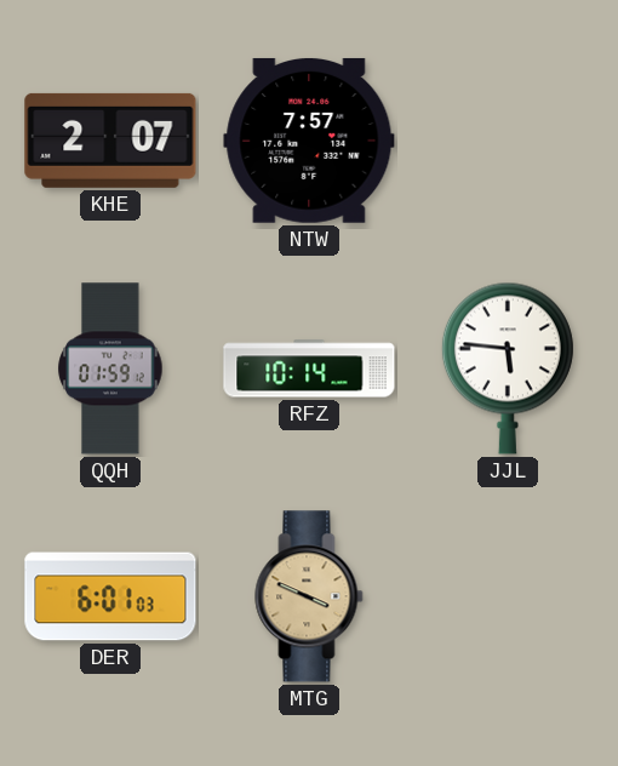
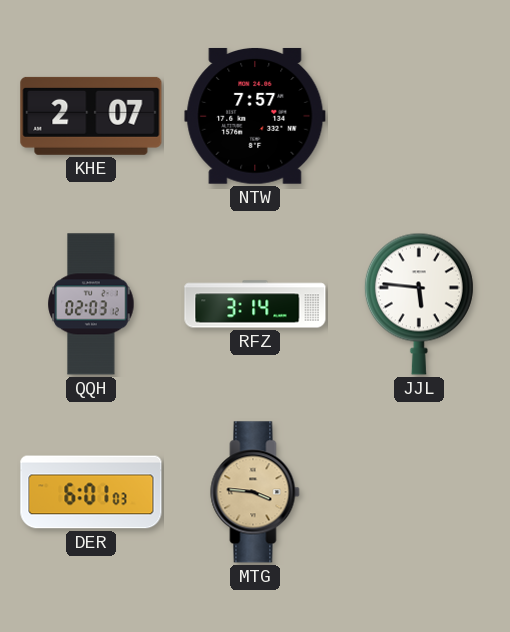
QQH: 01:59 -> 02:03
RFZ: 10:14 -> 3:14
MTG: 3:49 -> 3:46
